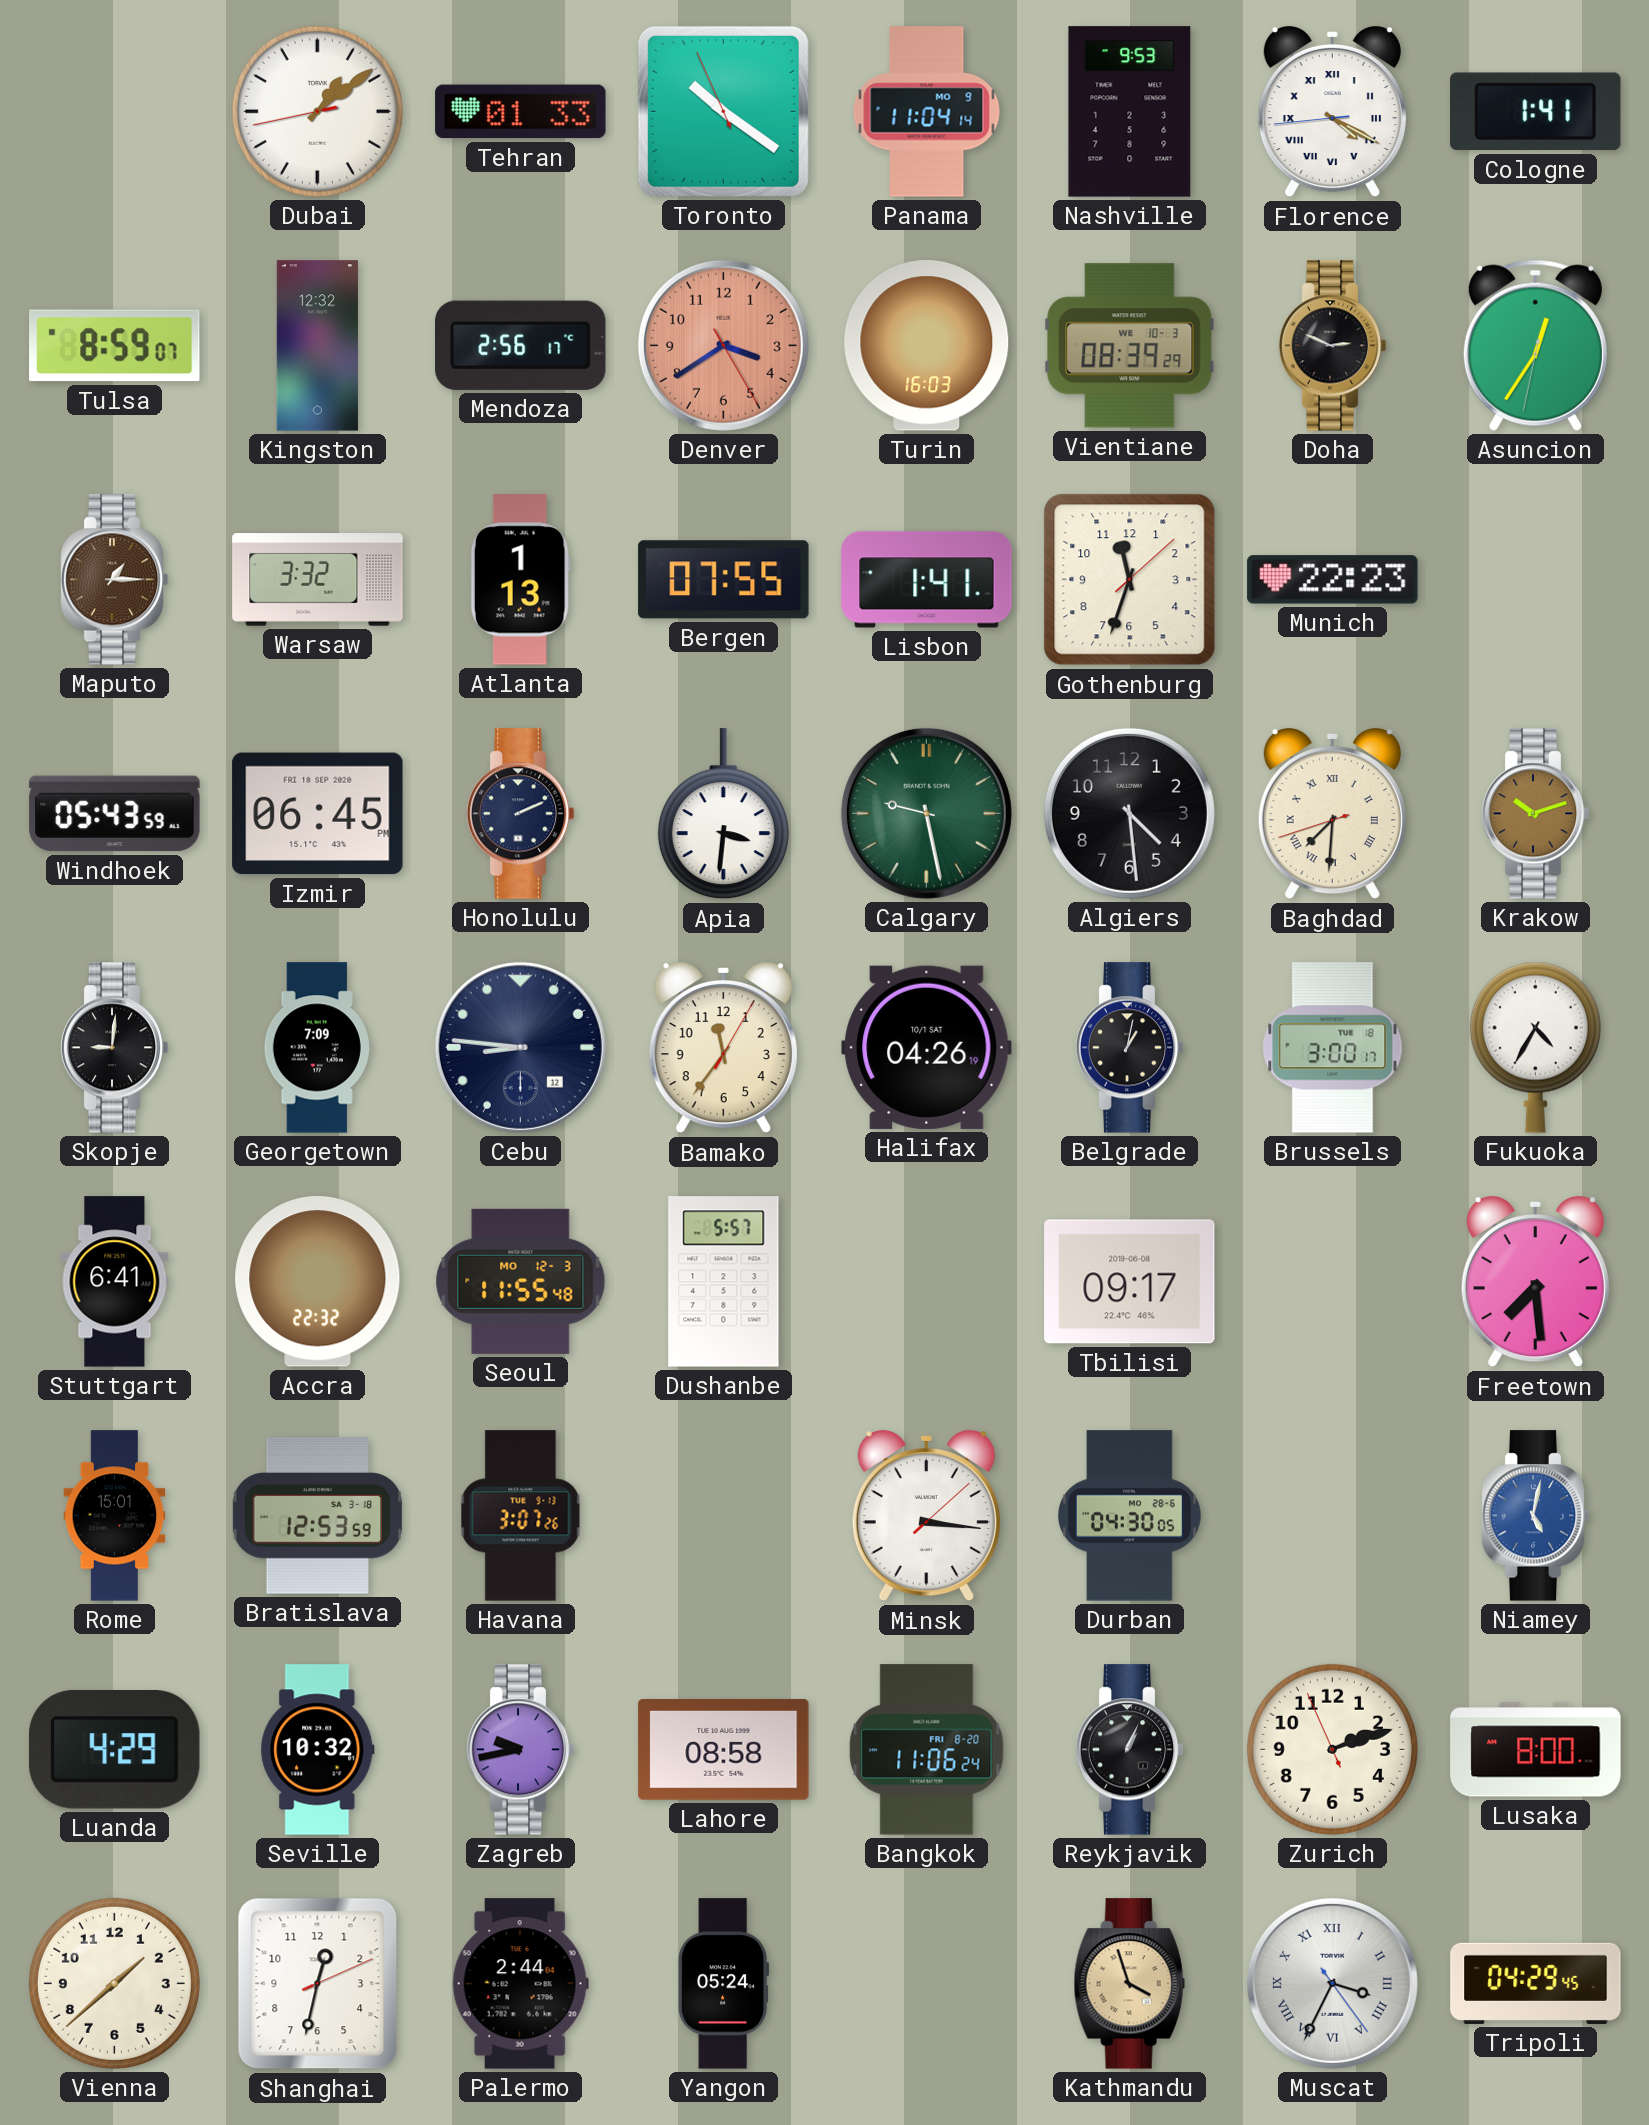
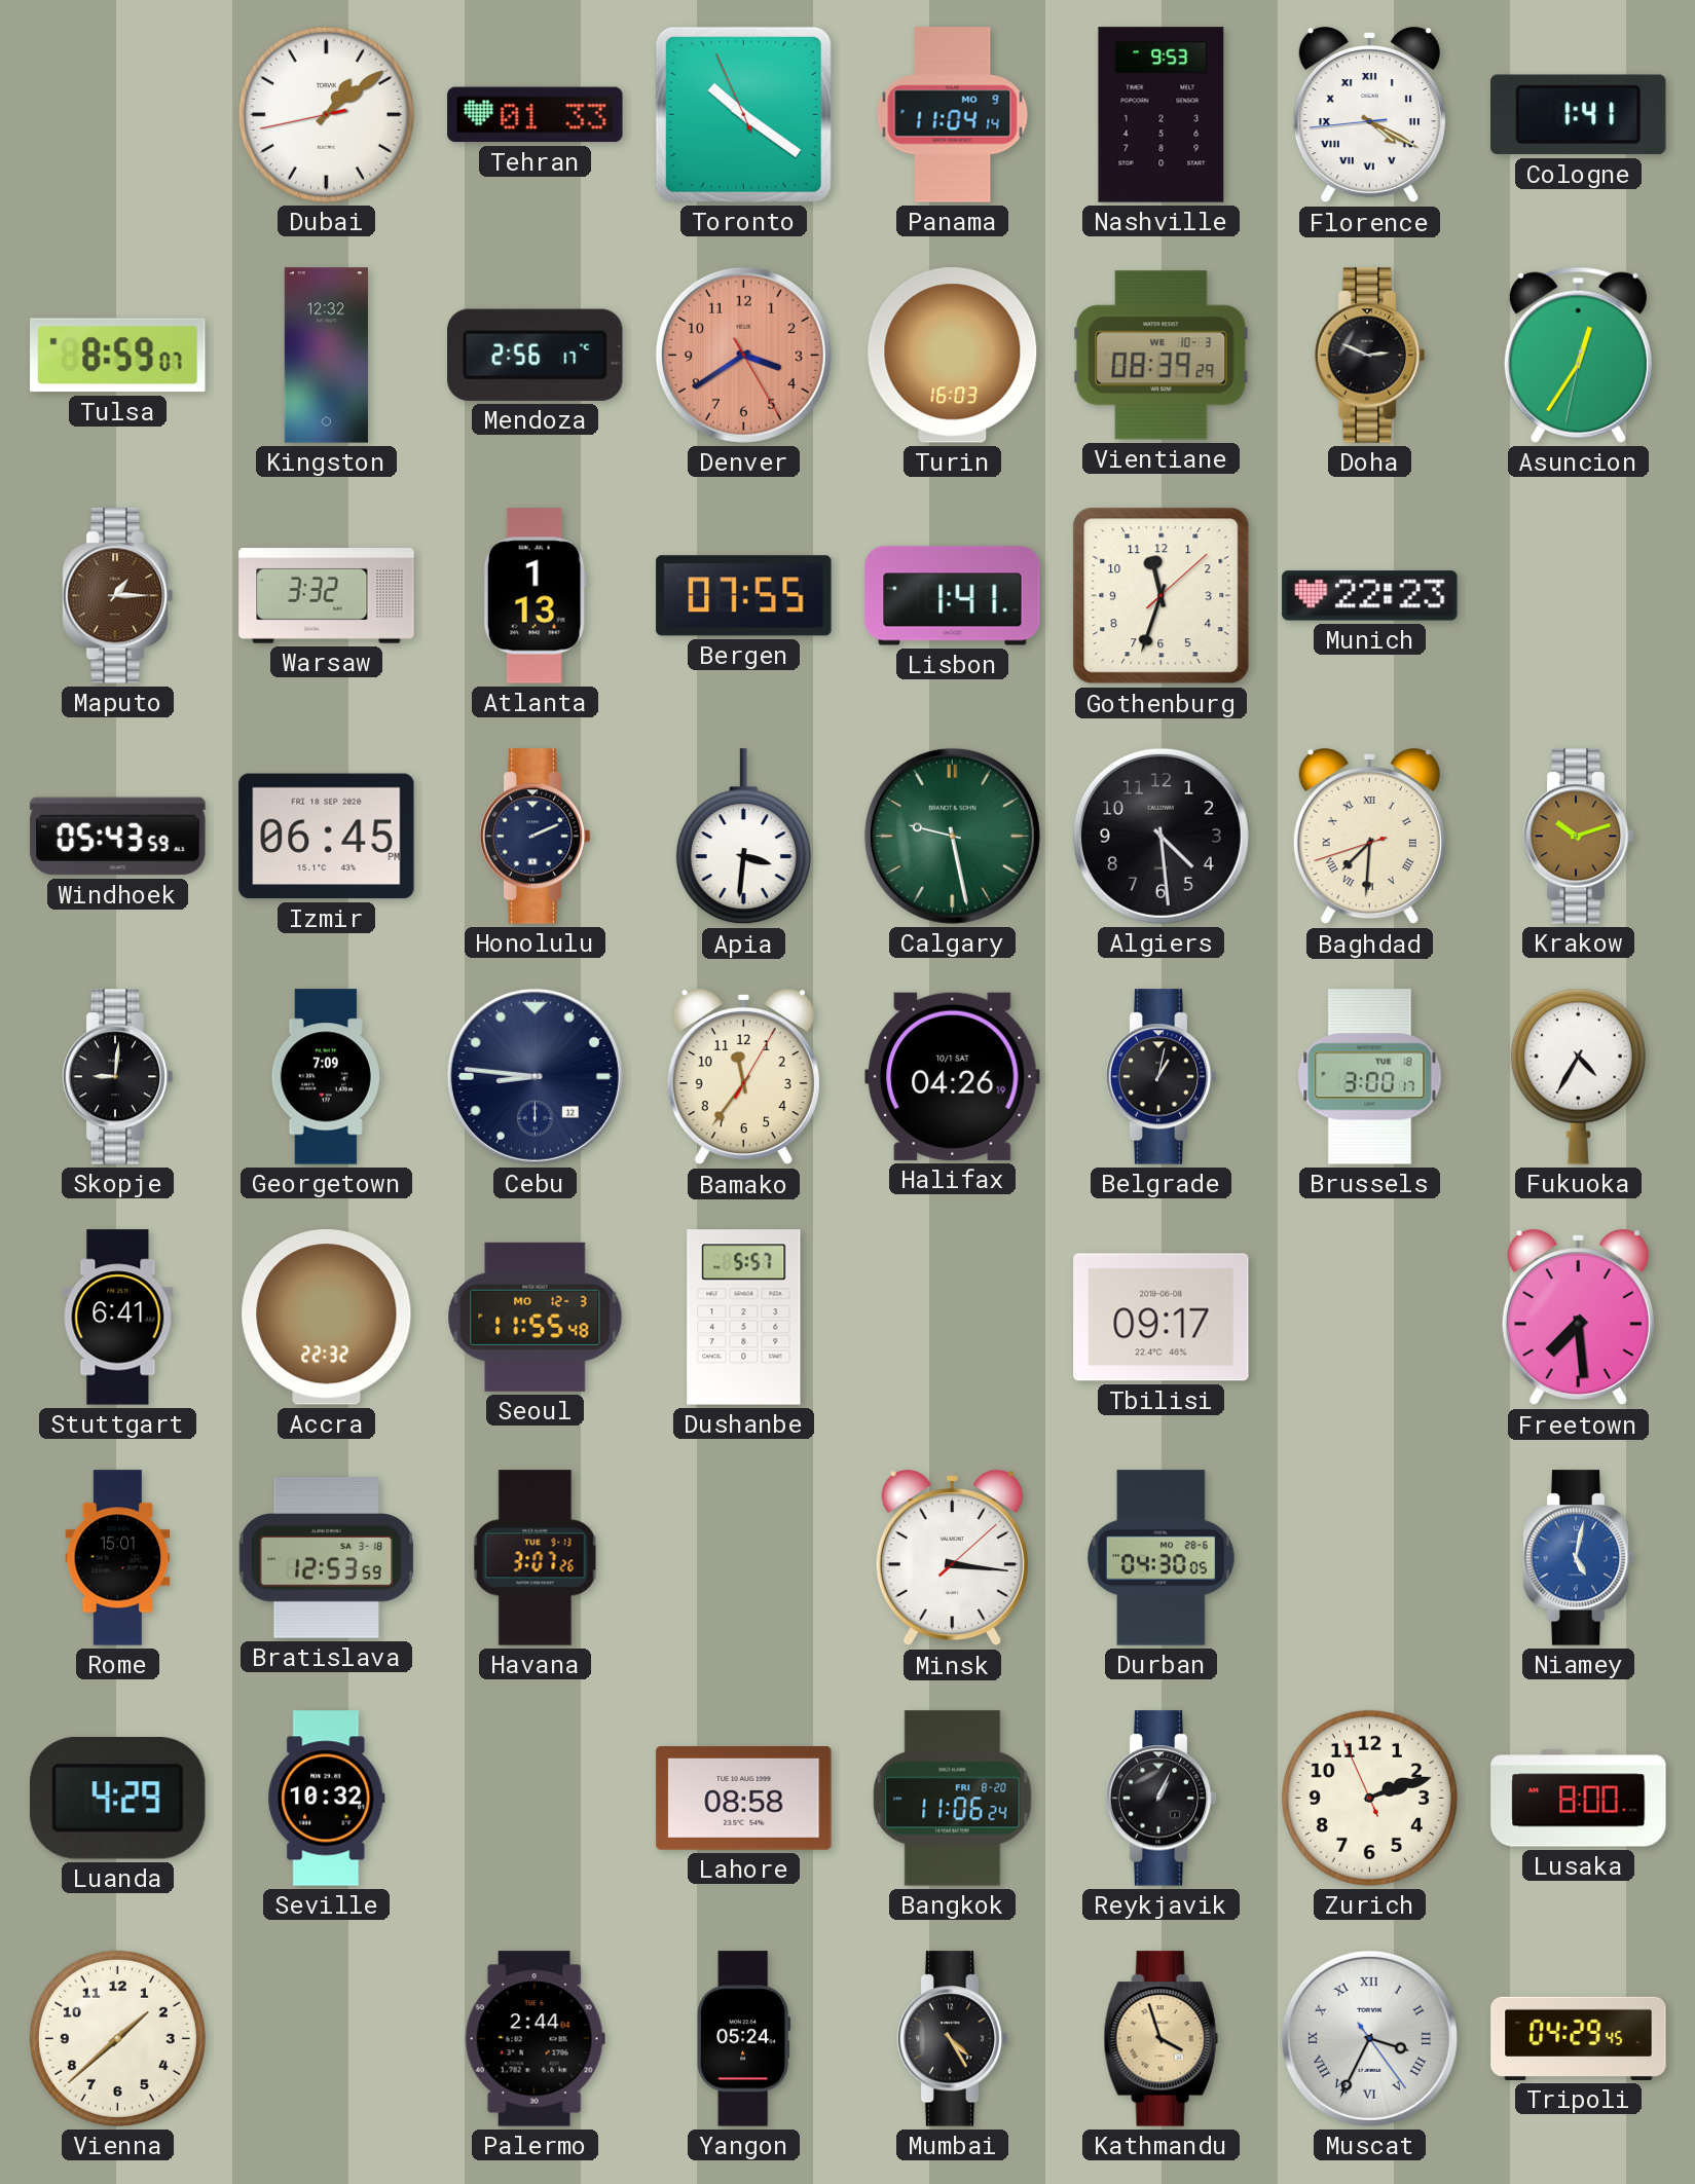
Zagreb: 9:43 -> none
Shanghai: 12:32 -> none
Mumbai: none -> 4:25
